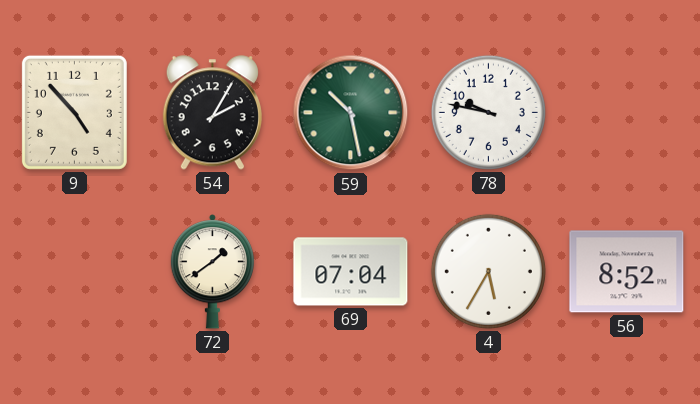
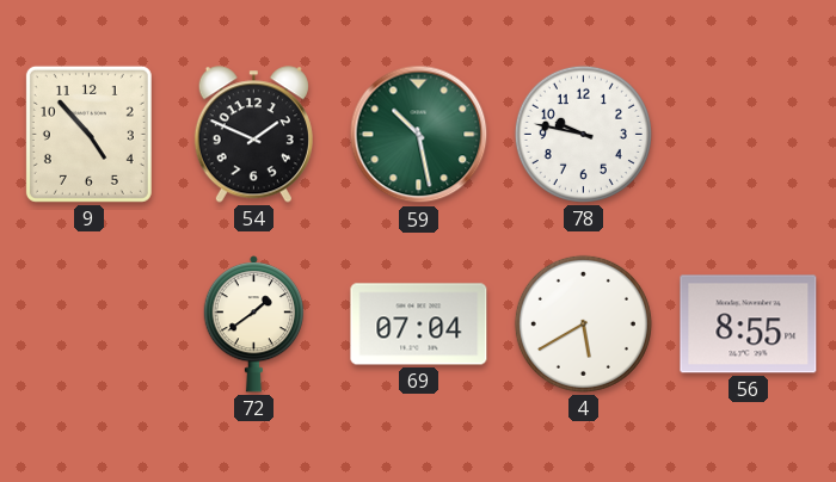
54: 2:05 -> 1:49
4: 5:35 -> 5:40
56: 8:52 -> 8:55
